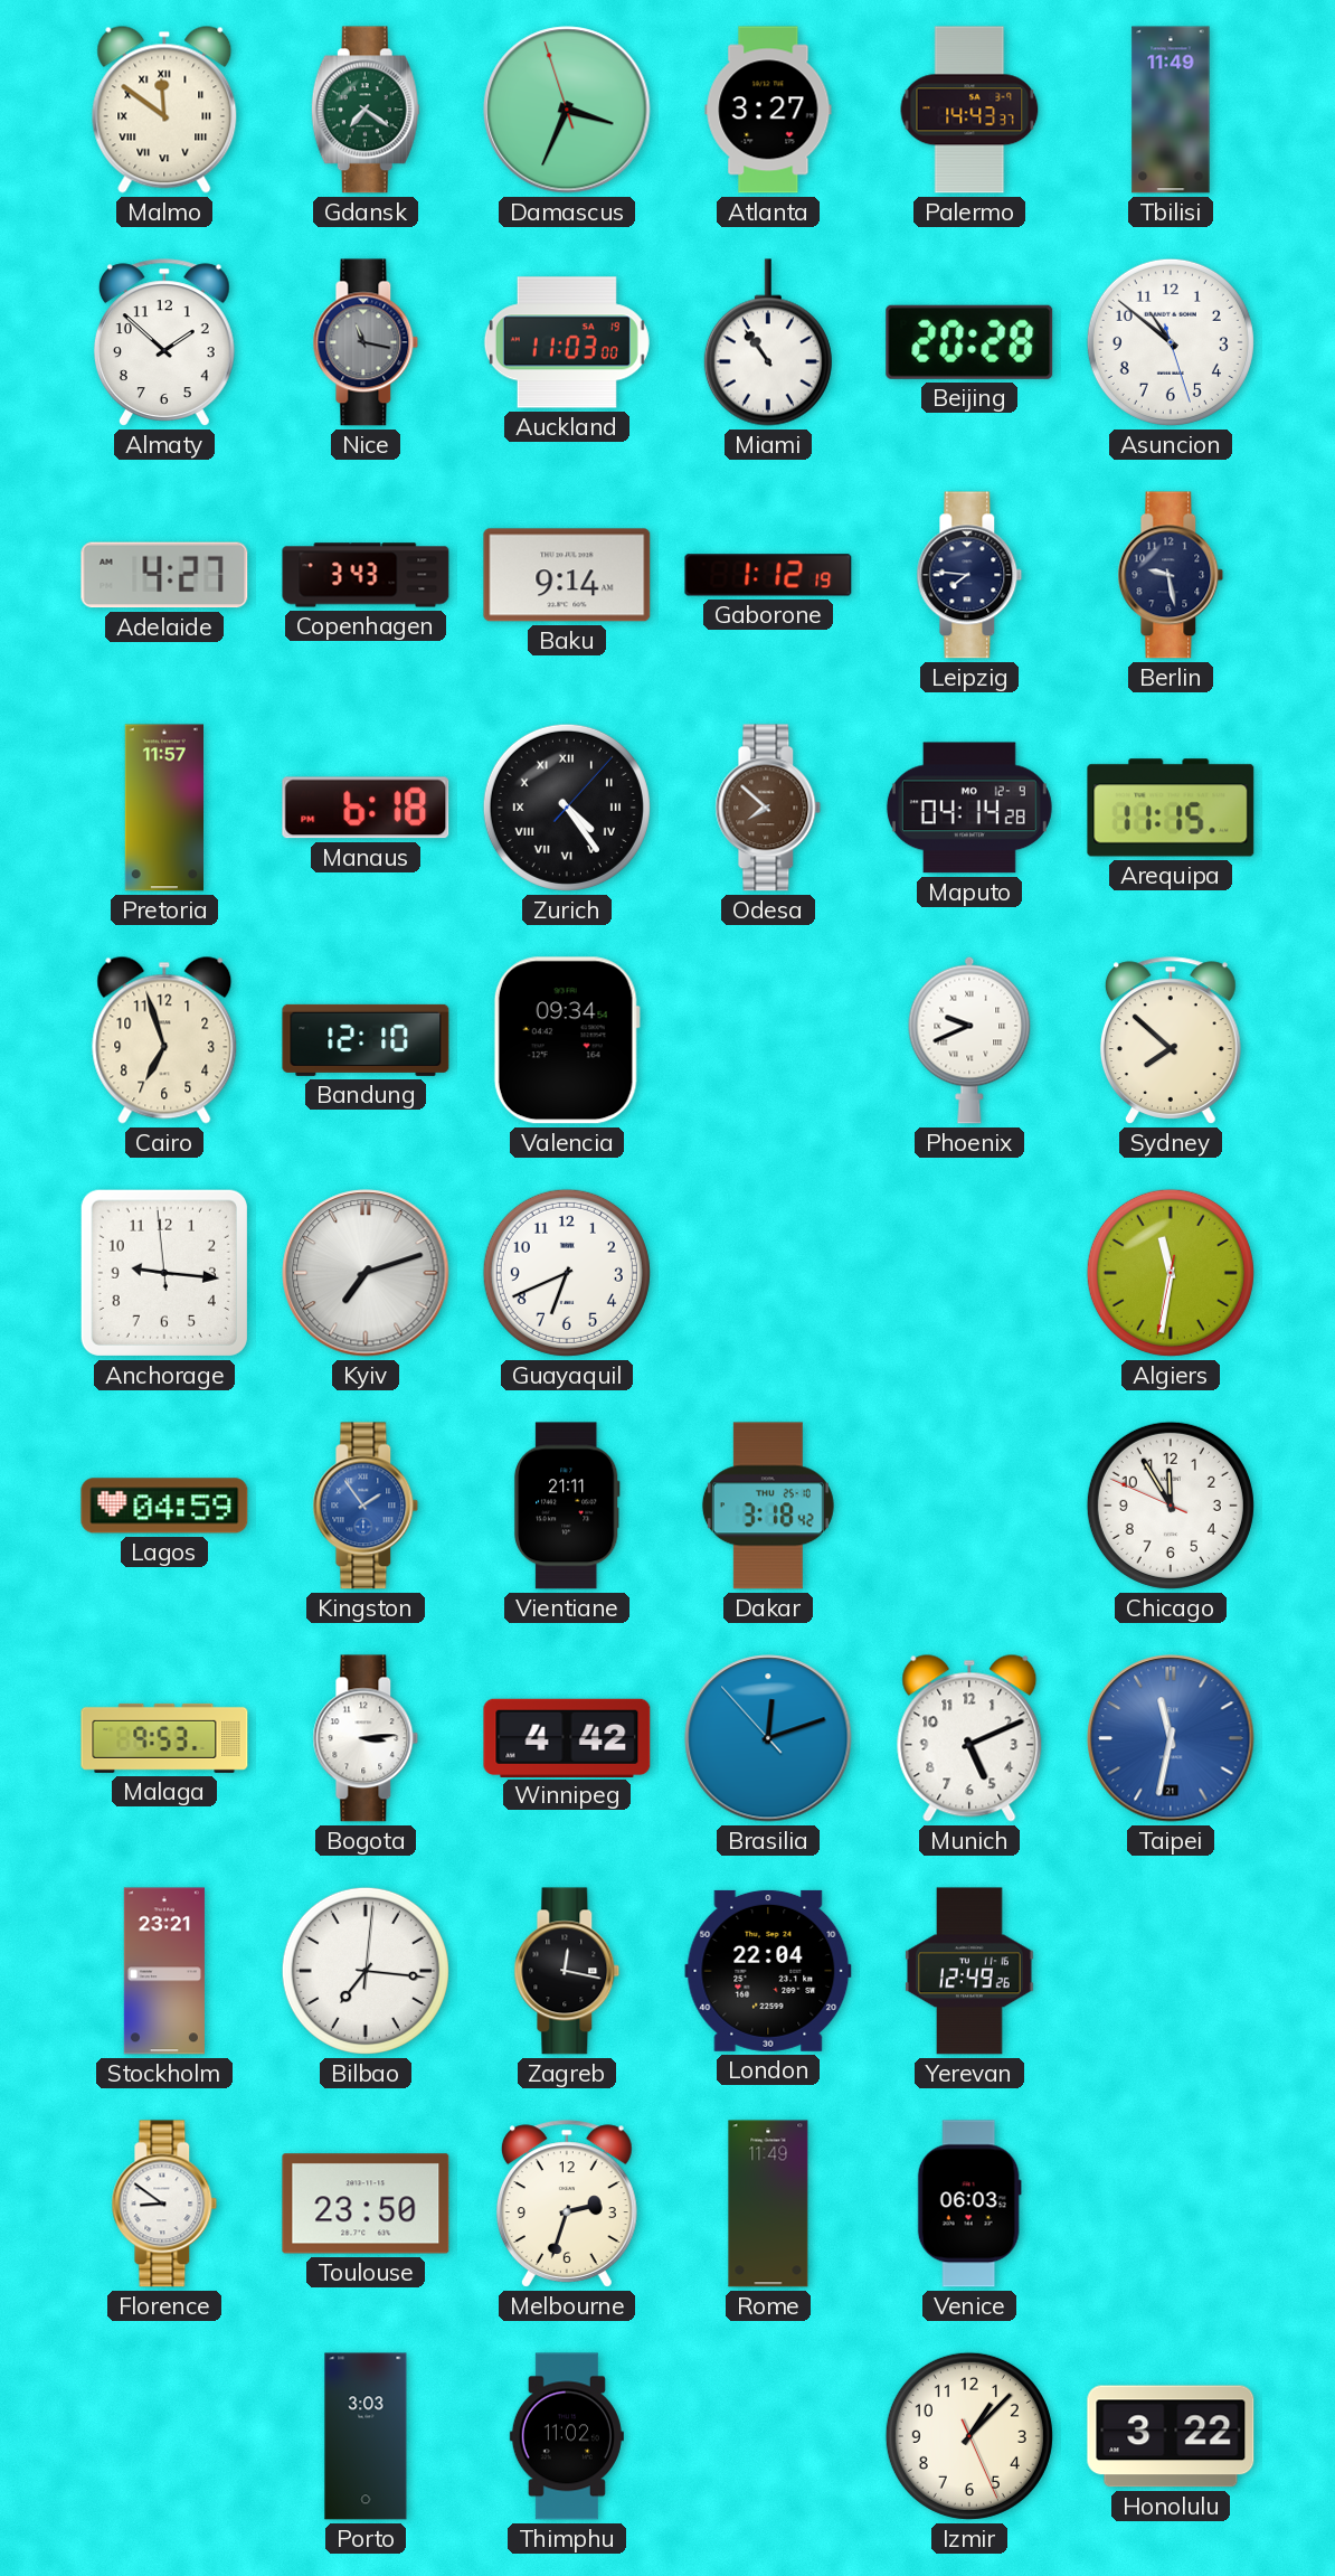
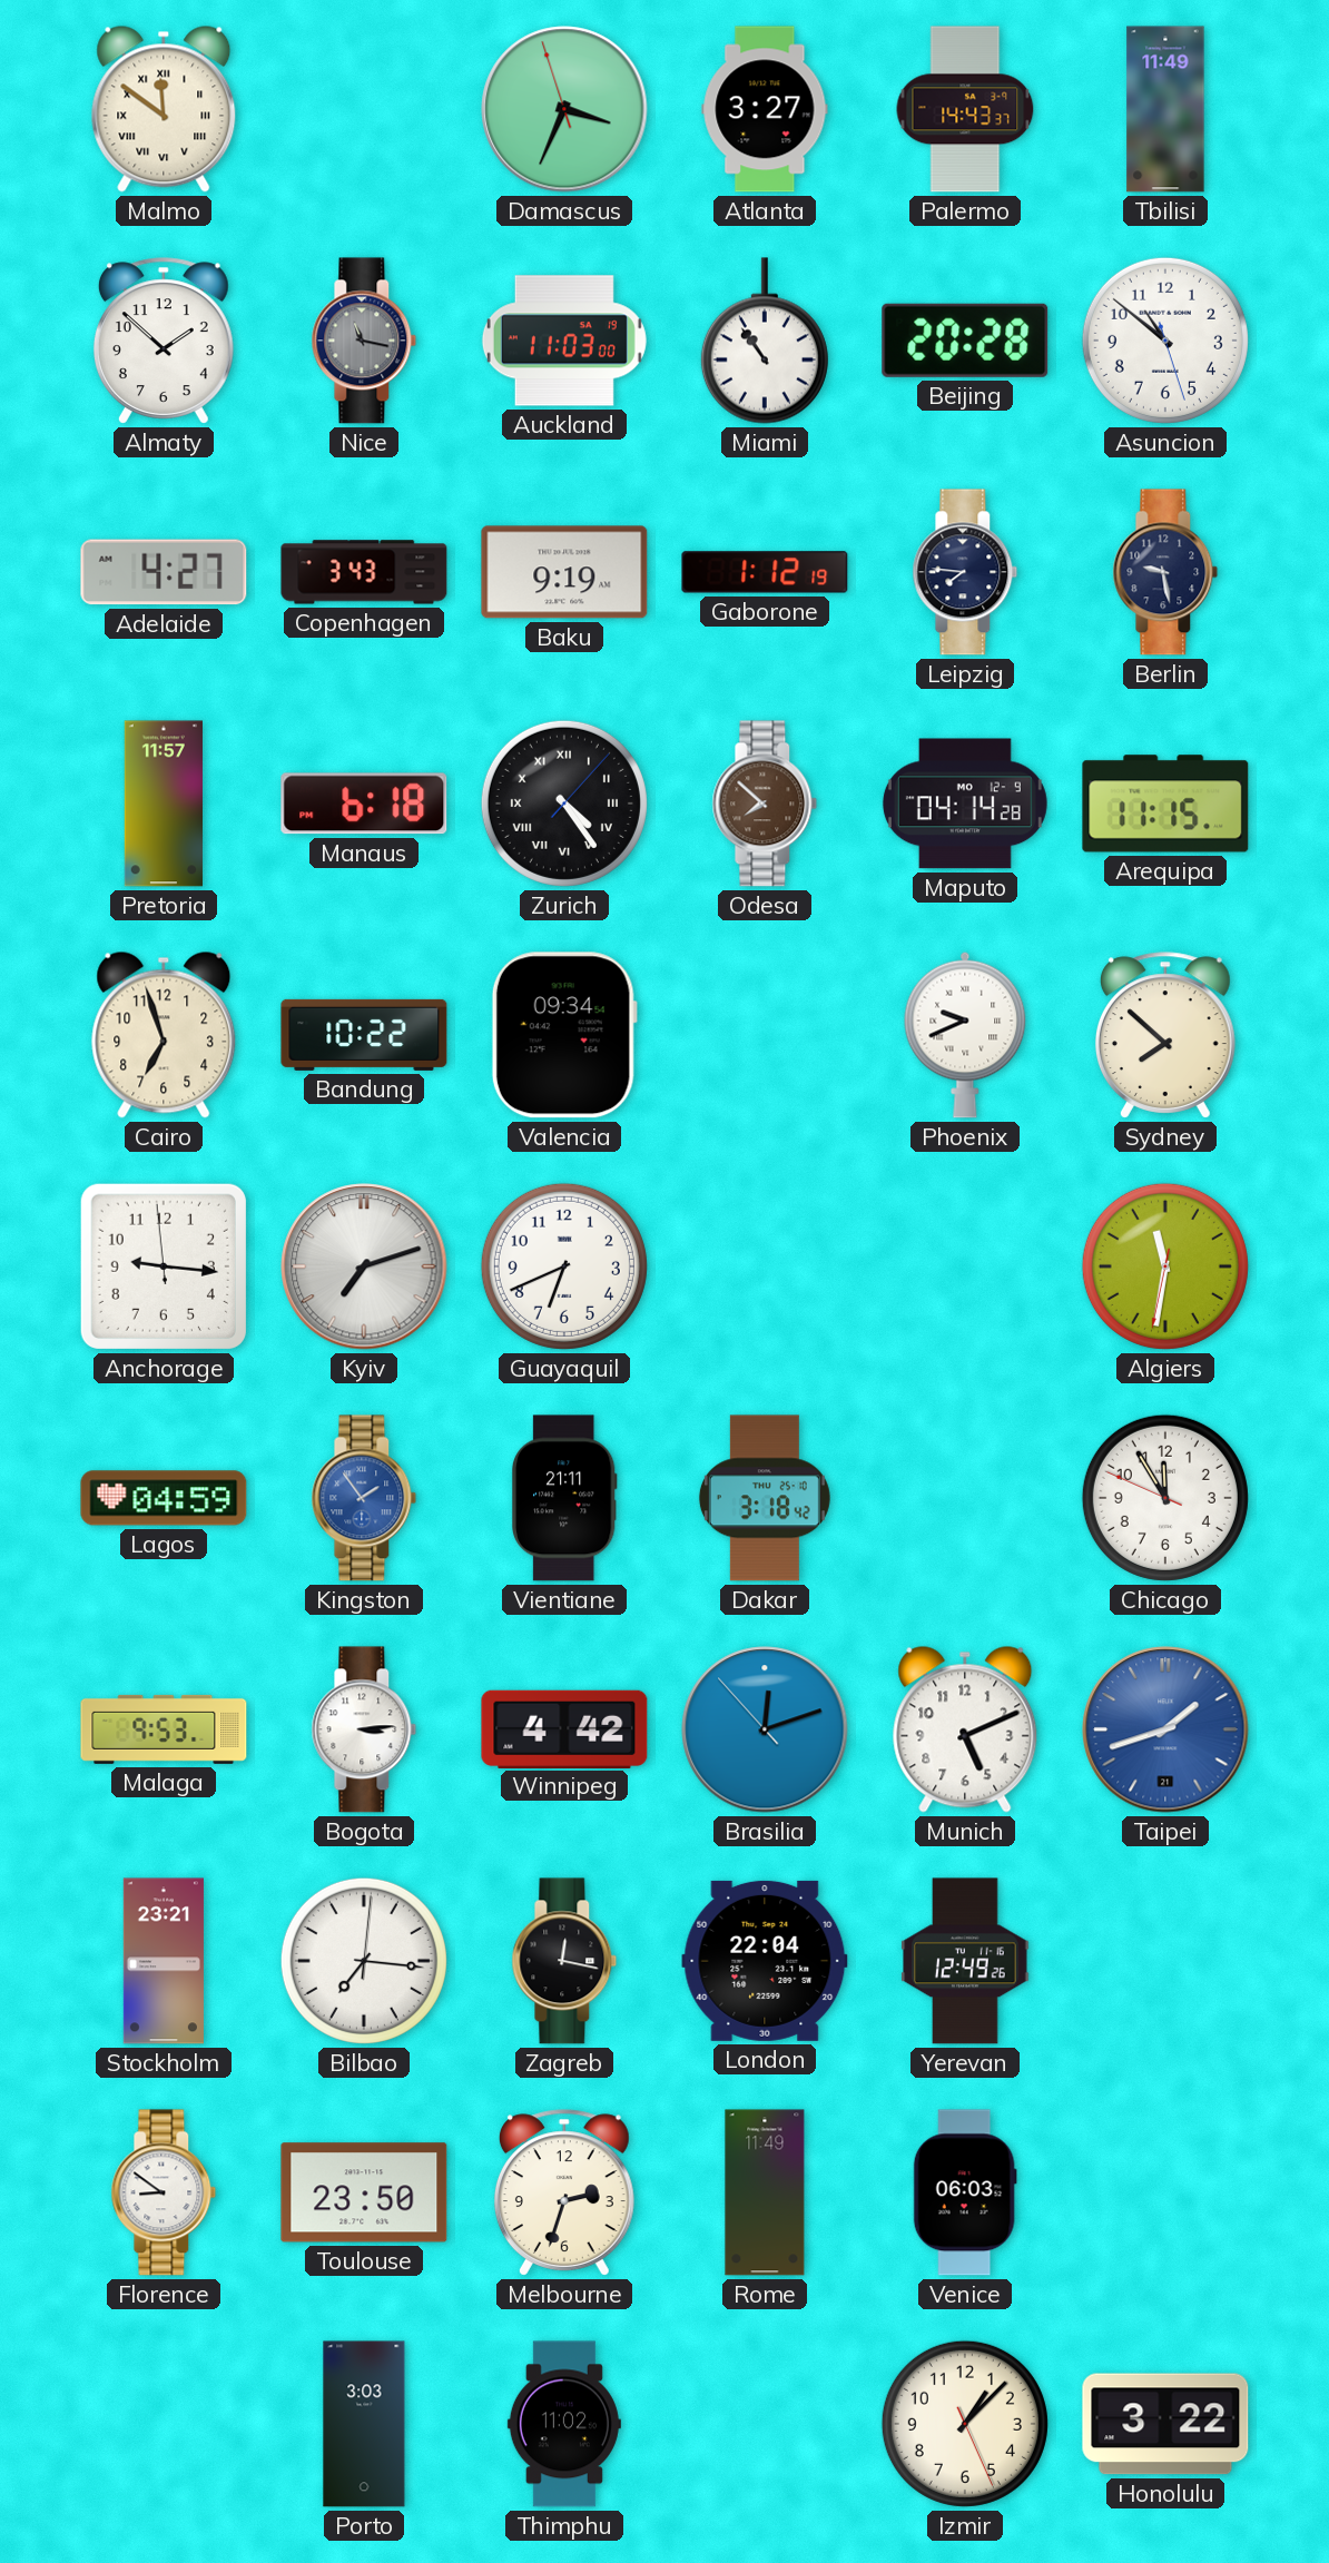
Gdansk: 7:21 -> none
Baku: 9:14 -> 9:19
Bandung: 12:10 -> 10:22
Taipei: 11:32 -> 1:42
